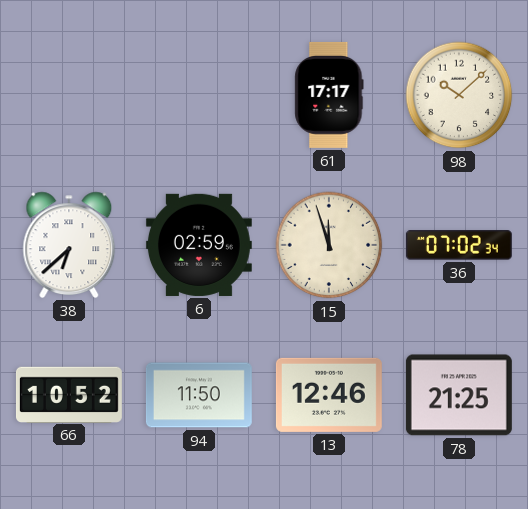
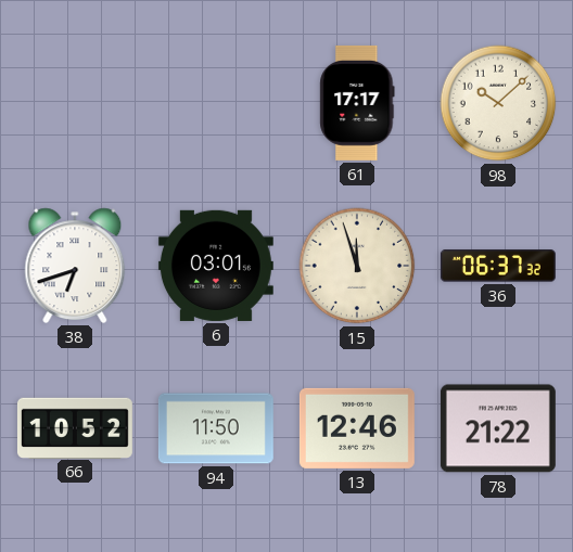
38: 6:38 -> 6:42
6: 02:59 -> 03:01
36: 07:02 -> 06:37
78: 21:25 -> 21:22
